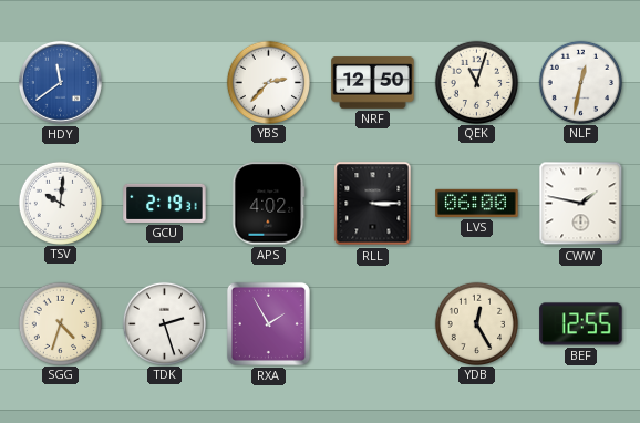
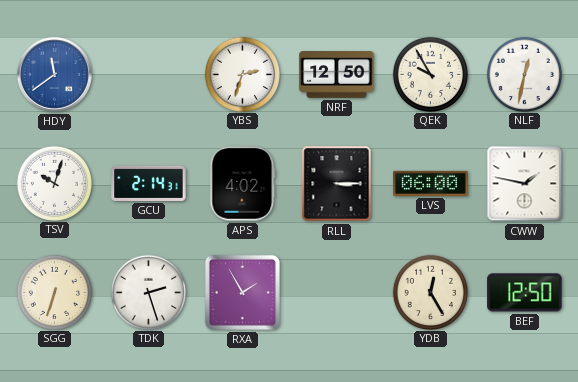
YBS: 2:37 -> 2:33
QEK: 11:03 -> 9:55
TSV: 10:01 -> 10:03
GCU: 2:19 -> 2:14
SGG: 4:33 -> 6:33
BEF: 12:55 -> 12:50
